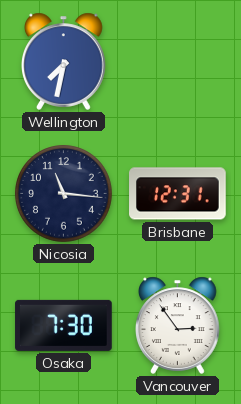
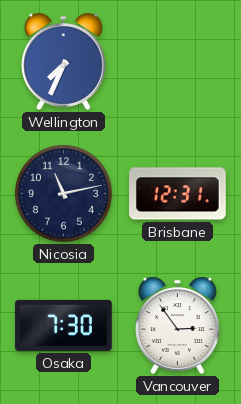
Wellington: 7:32 -> 7:34
Nicosia: 11:16 -> 11:13
